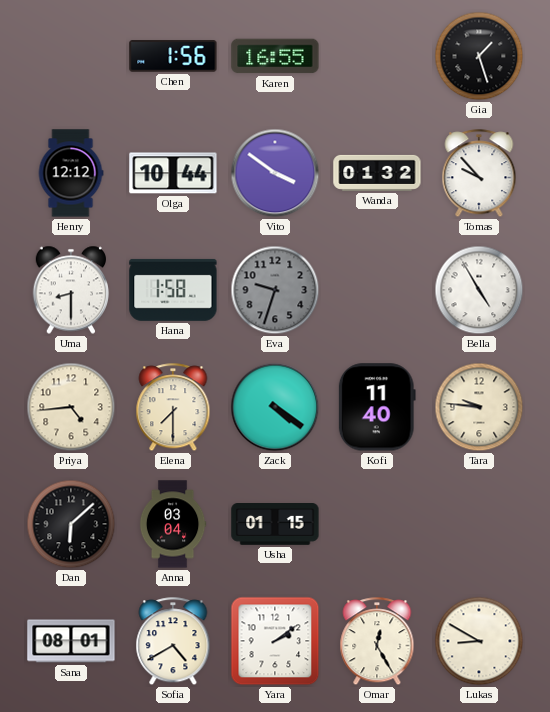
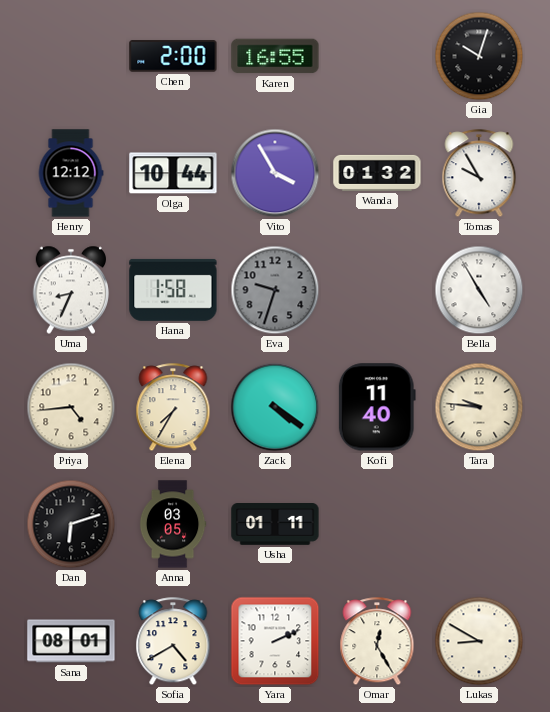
Chen: 1:56 -> 2:00
Gia: 1:27 -> 10:03
Vito: 3:51 -> 3:55
Tomas: 9:53 -> 9:55
Uma: 8:30 -> 8:34
Elena: 7:30 -> 7:35
Dan: 6:08 -> 6:12
Anna: 03:04 -> 03:05
Usha: 01:15 -> 01:11
Yara: 2:09 -> 2:11
